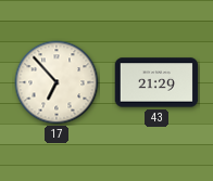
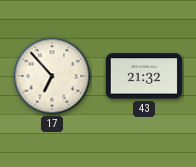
43: 21:29 -> 21:32
